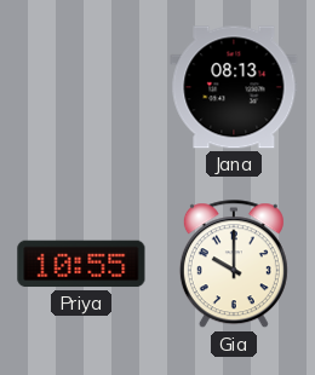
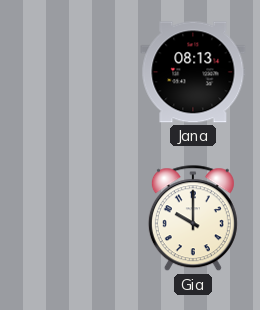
Priya: 10:55 -> none
